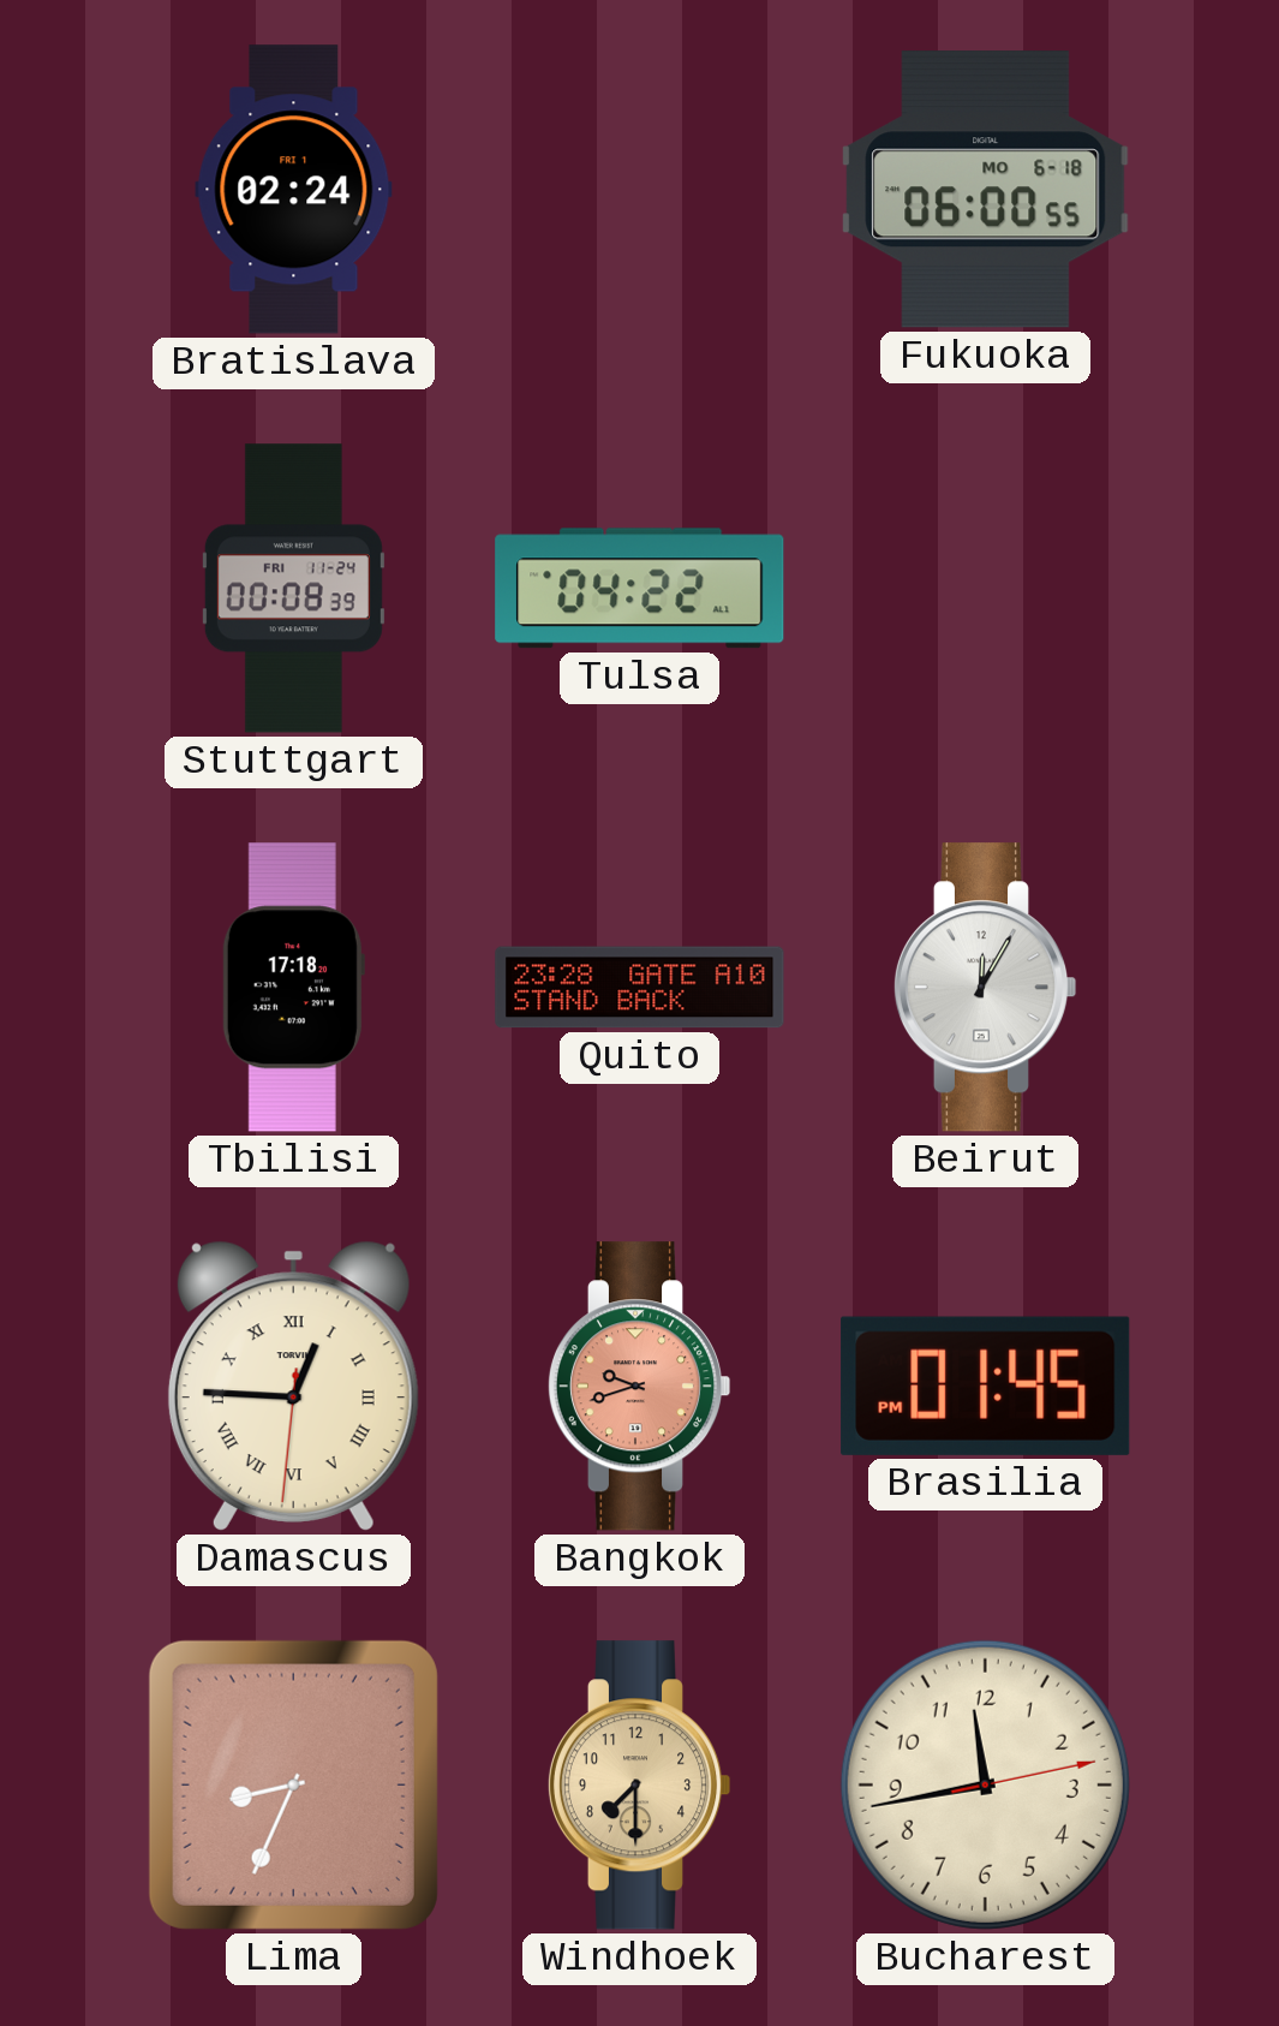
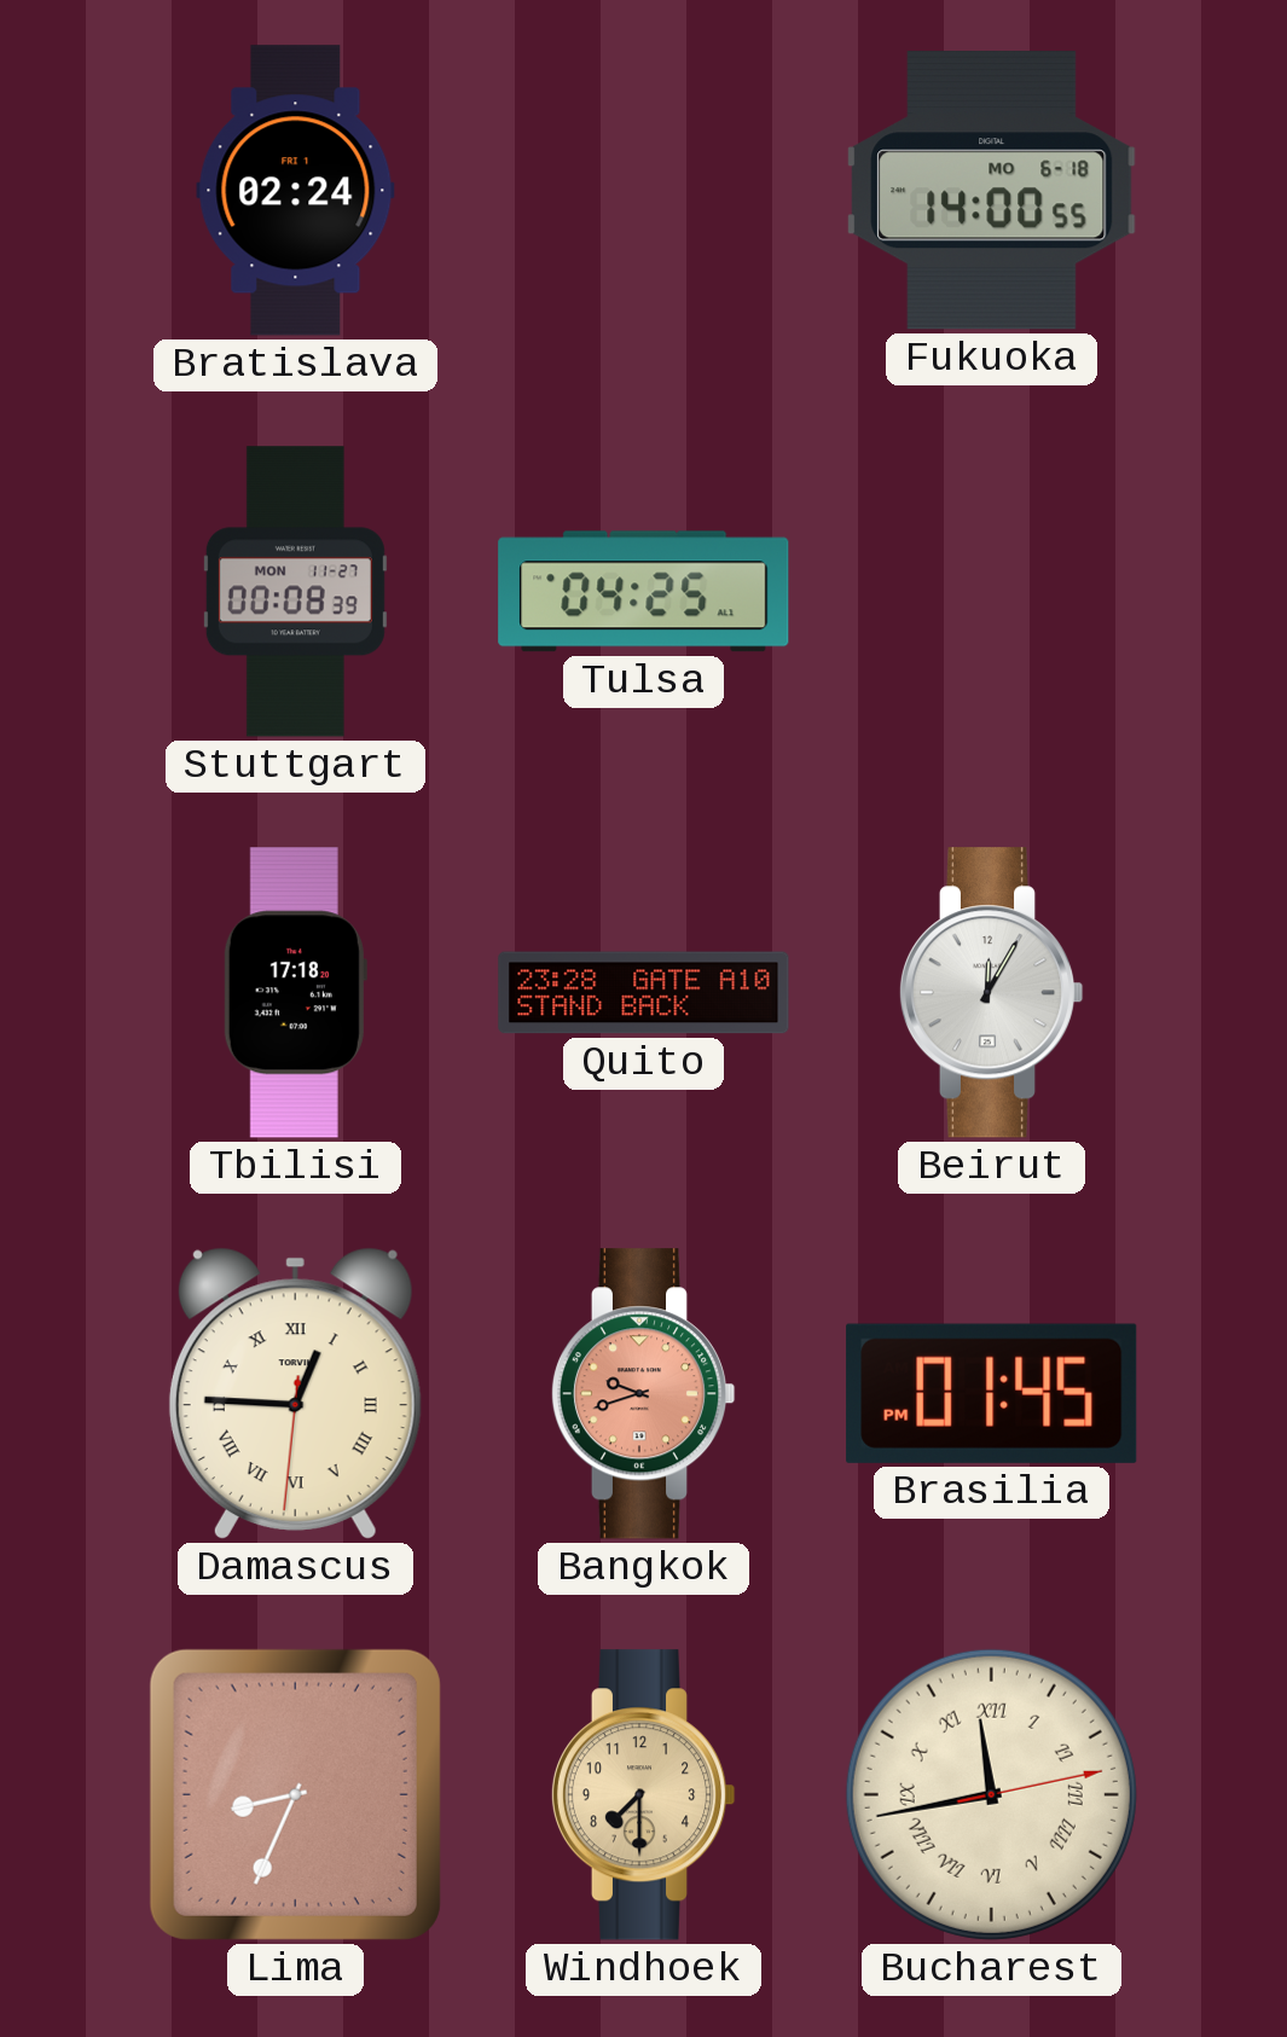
Fukuoka: 06:00 -> 14:00
Stuttgart date: FRI 11-24 -> MON 11-27
Tulsa: 04:22 -> 04:25
Bucharest numerals: Arabic -> Roman
